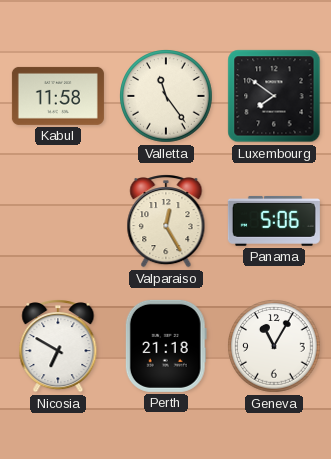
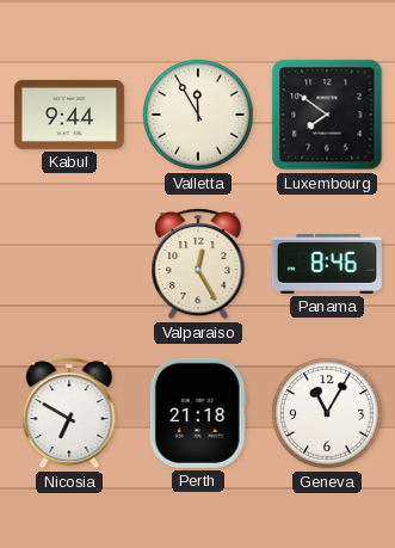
Kabul: 11:58 -> 9:44
Valletta: 11:24 -> 11:55
Panama: 5:06 -> 8:46
